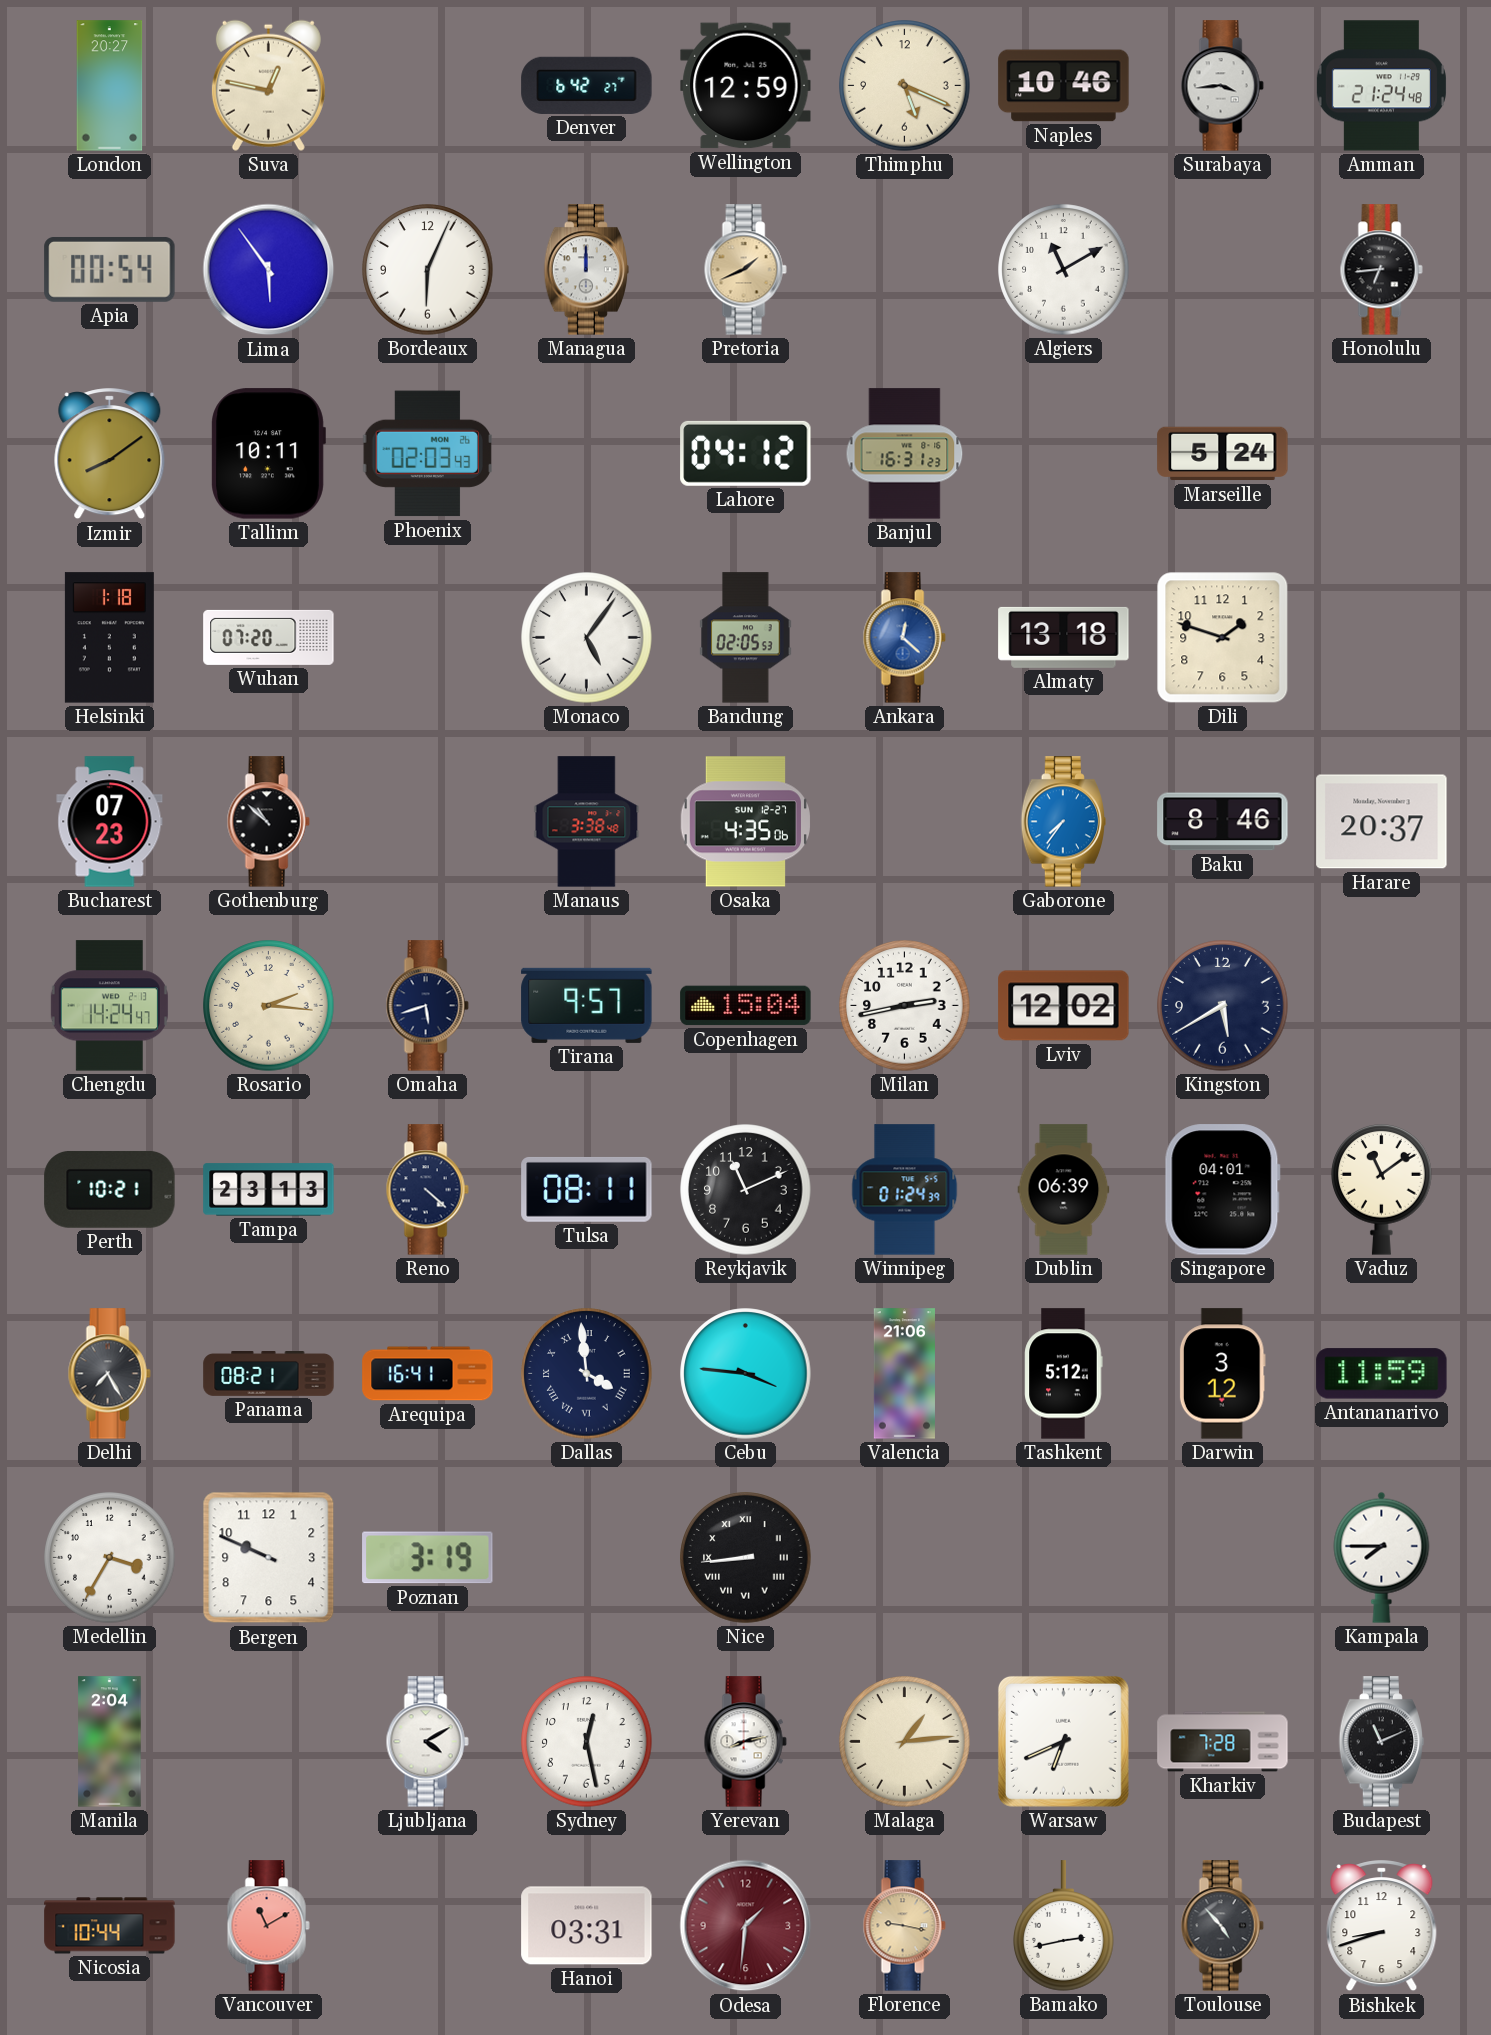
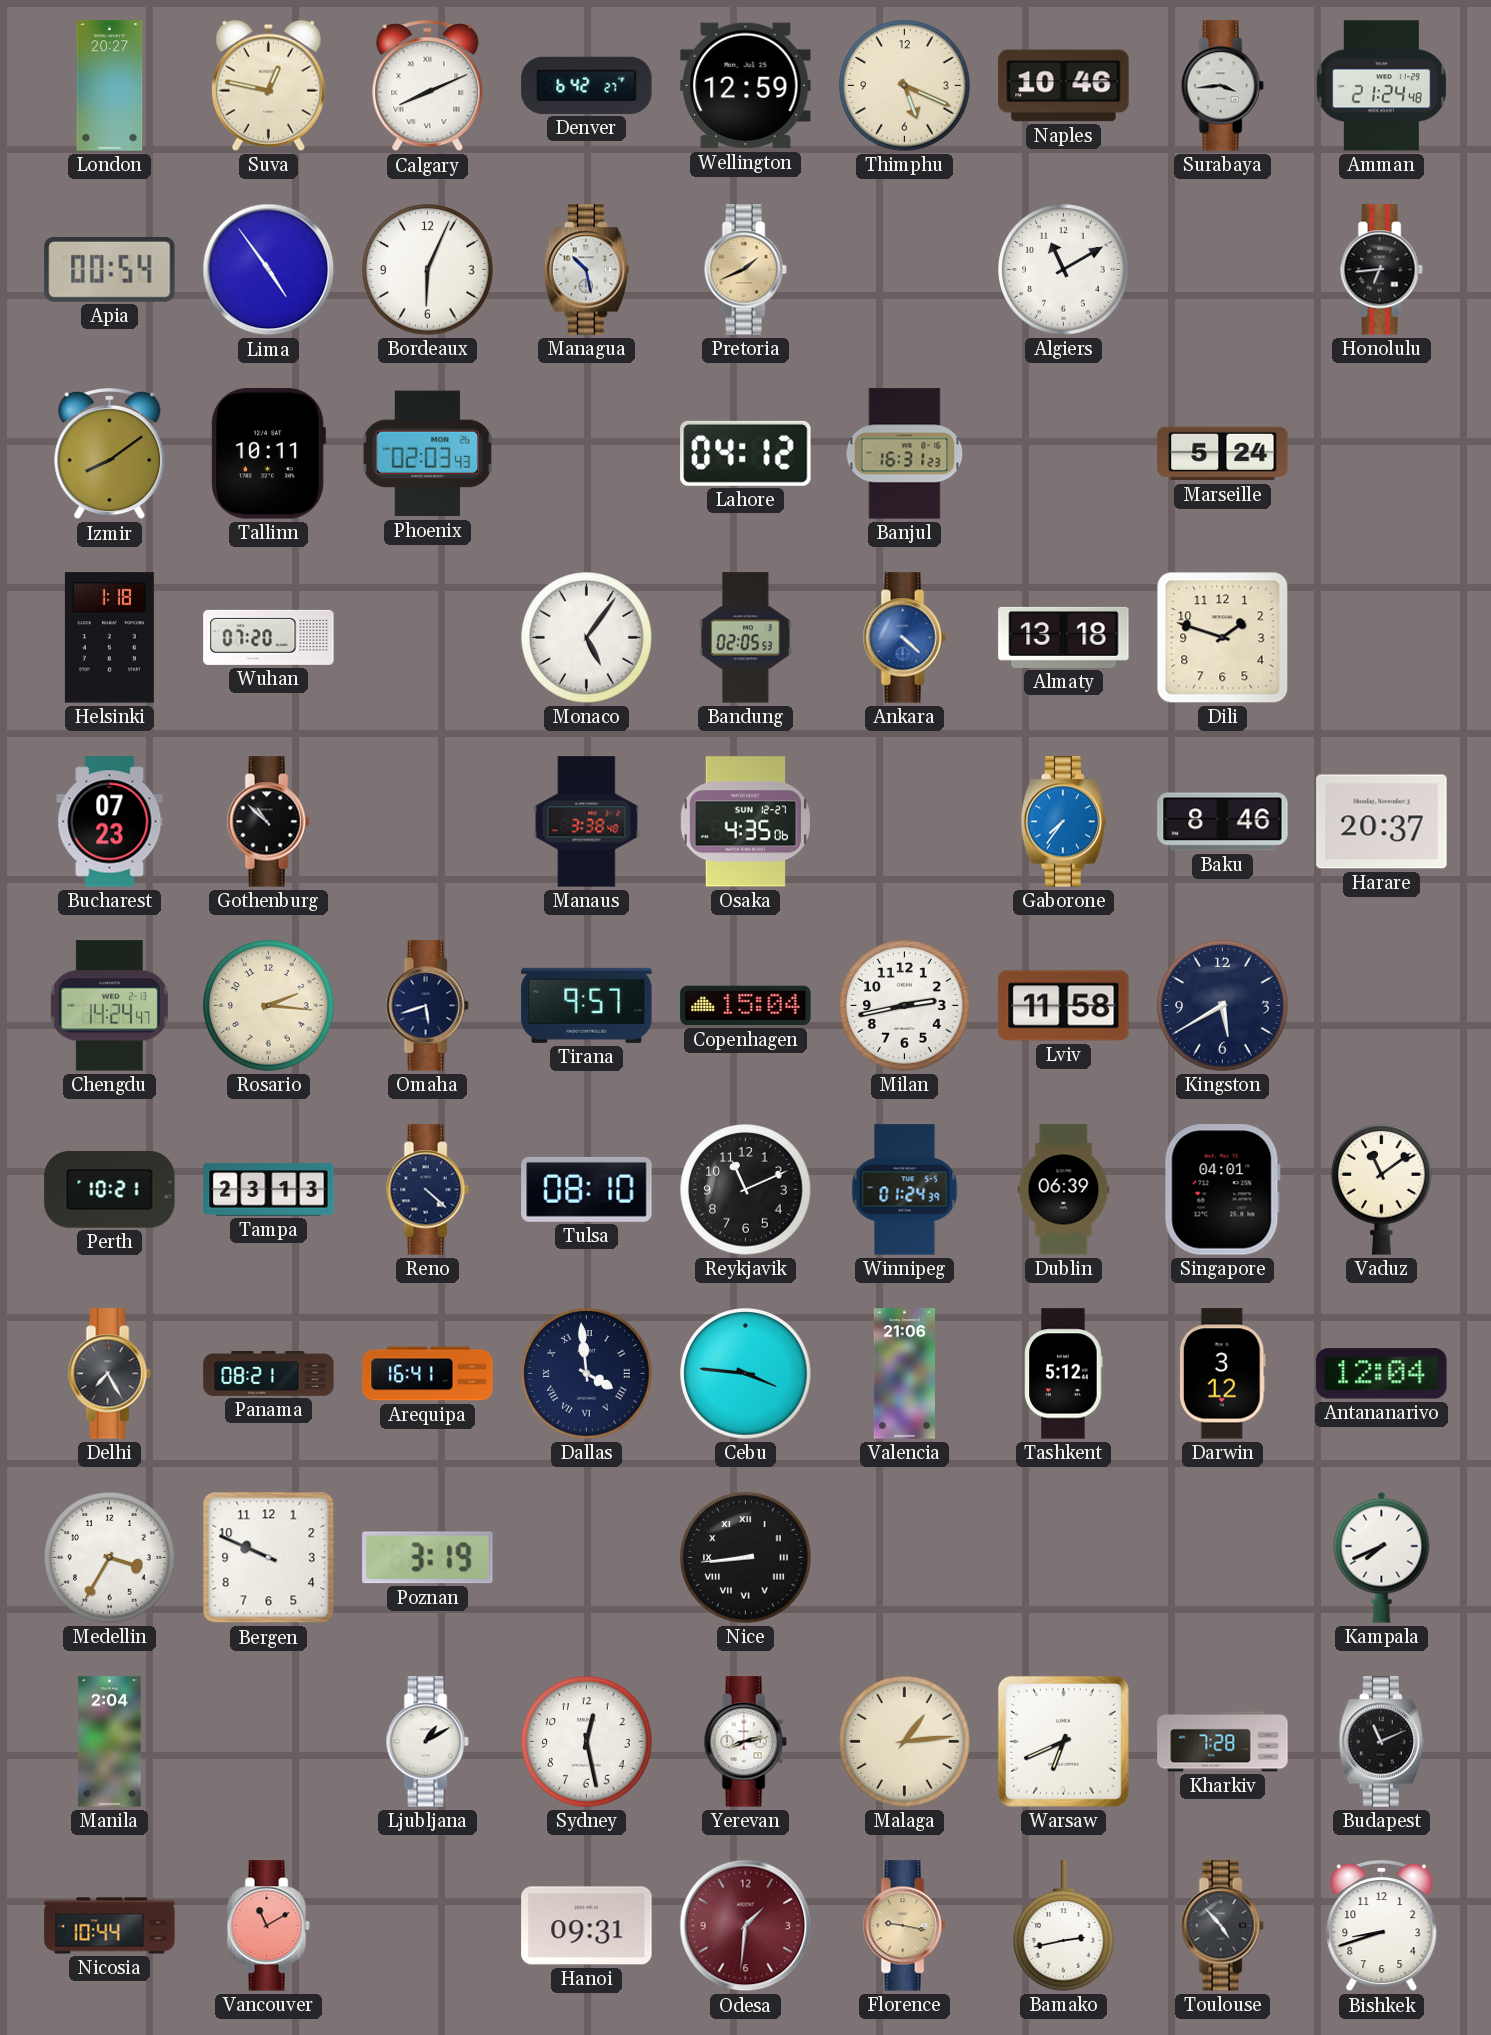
Calgary: none -> 8:11
Lima: 5:54 -> 4:54
Managua: 12:00 -> 10:28
Ankara: 12:22 -> 4:22
Lviv: 12:02 -> 11:58
Tulsa: 08:11 -> 08:10
Antananarivo: 11:59 -> 12:04
Kampala: 7:45 -> 7:41
Ljubljana: 4:10 -> 1:10
Hanoi: 03:31 -> 09:31
